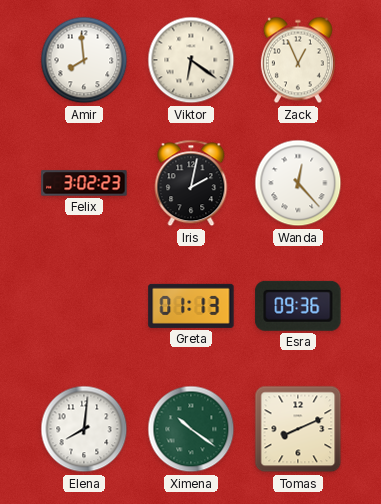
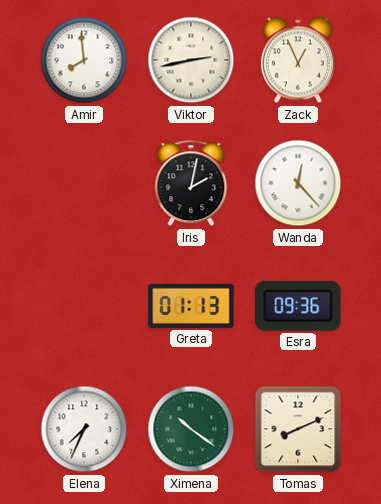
Viktor: 6:21 -> 2:43
Felix: 3:02 -> none
Elena: 8:01 -> 7:34
